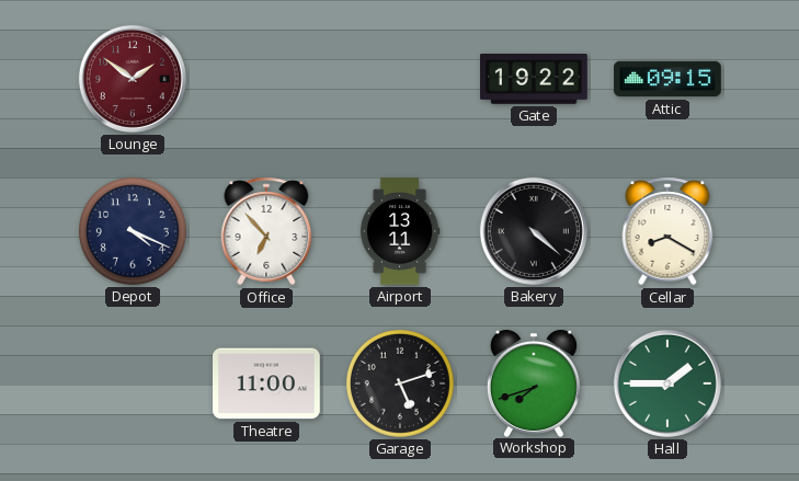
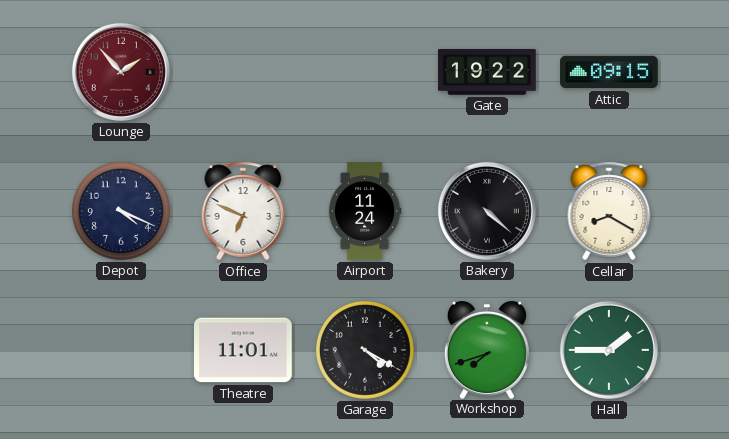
Lounge: 1:51 -> 1:53
Office: 6:53 -> 6:49
Airport: 13:11 -> 11:24
Theatre: 11:00 -> 11:01
Garage: 5:12 -> 4:20
